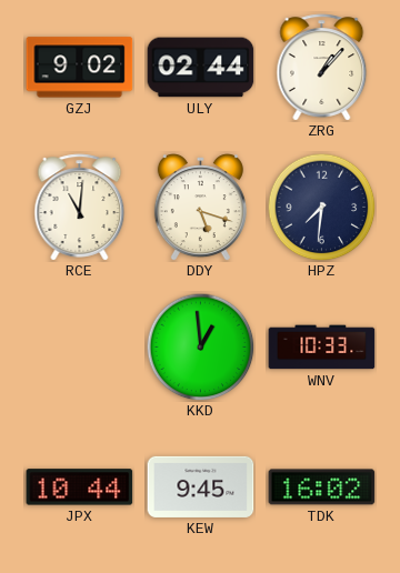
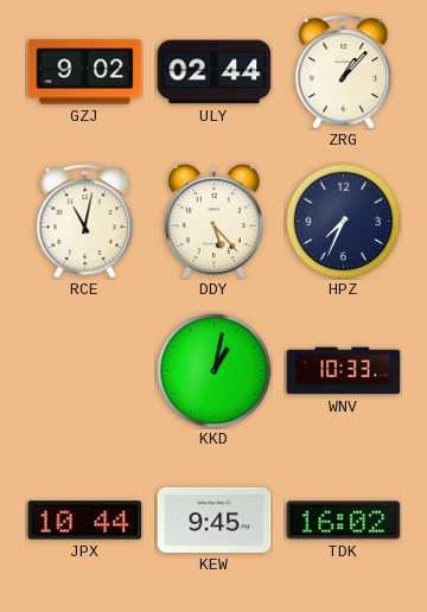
RCE: 11:01 -> 11:02
DDY: 5:18 -> 5:23
HPZ: 7:31 -> 7:34
KKD: 12:59 -> 1:02
